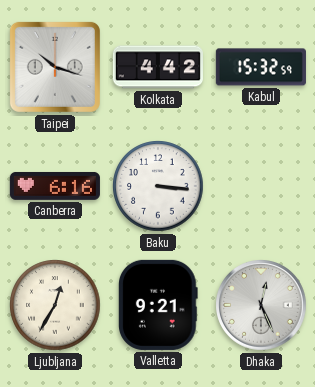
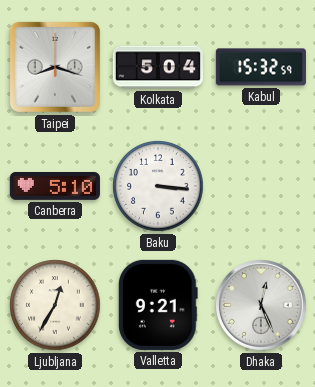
Taipei: 10:18 -> 8:18
Kolkata: 4:42 -> 5:04
Canberra: 6:16 -> 5:10
